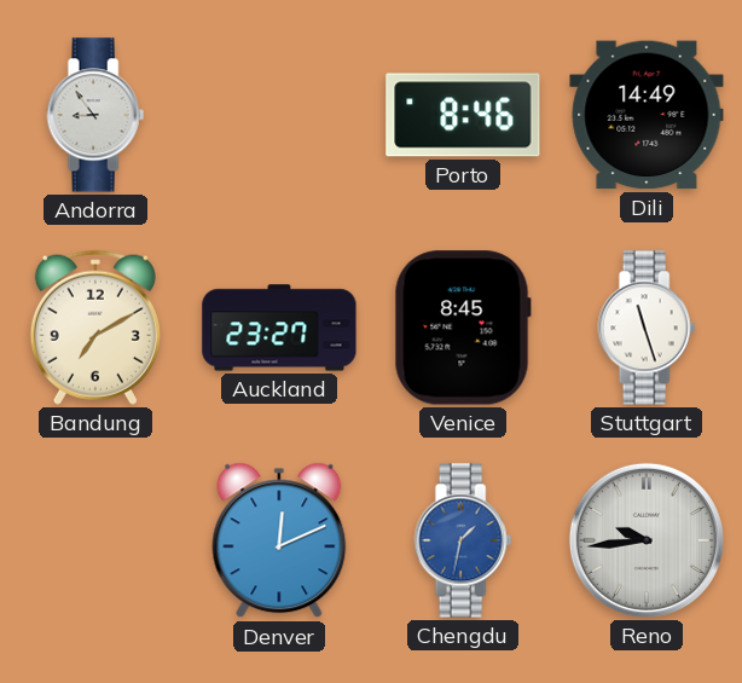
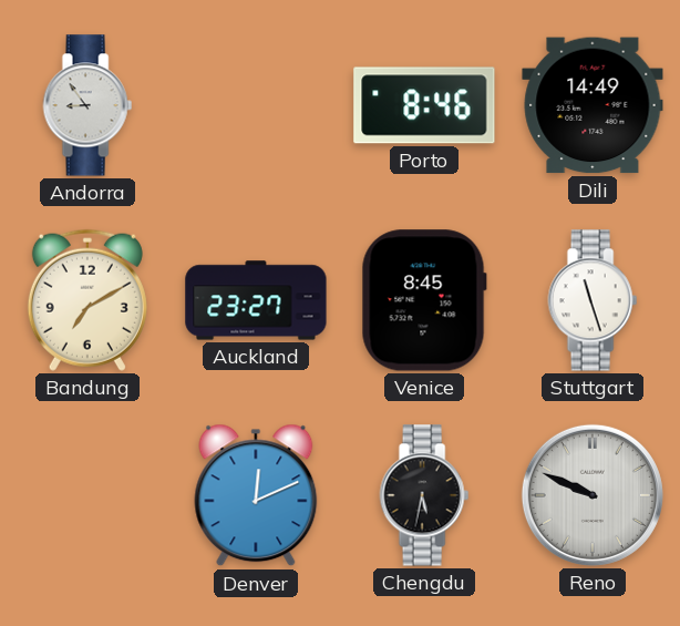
Chengdu: 1:32 -> 5:32
Chengdu dial: blue -> black
Reno: 9:44 -> 9:49
